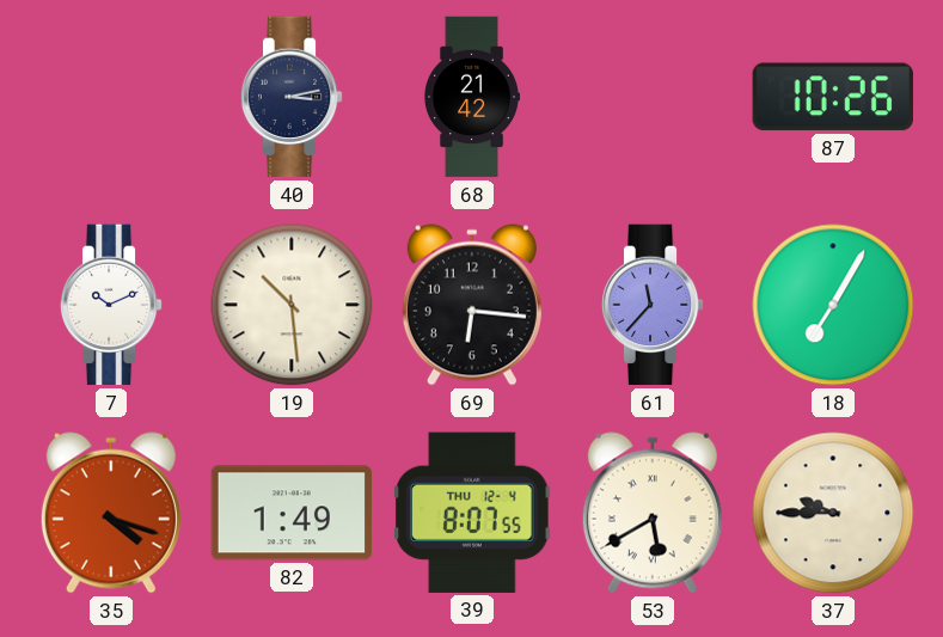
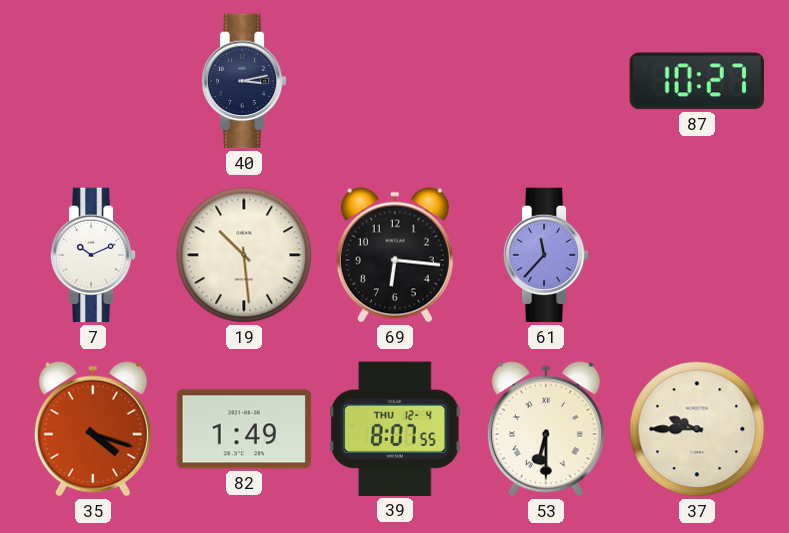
68: 21:42 -> none
87: 10:26 -> 10:27
18: 7:05 -> none
53: 5:40 -> 6:30
